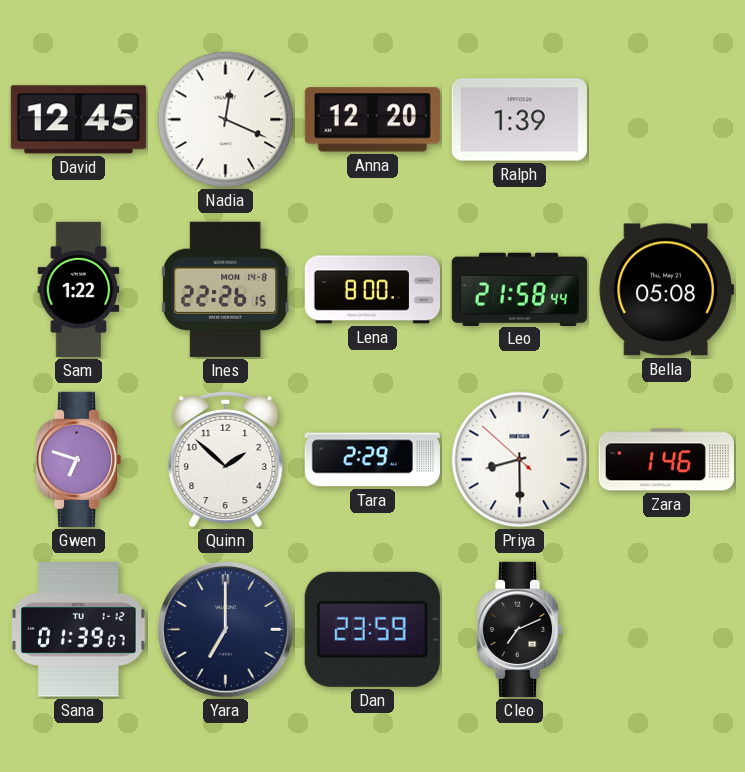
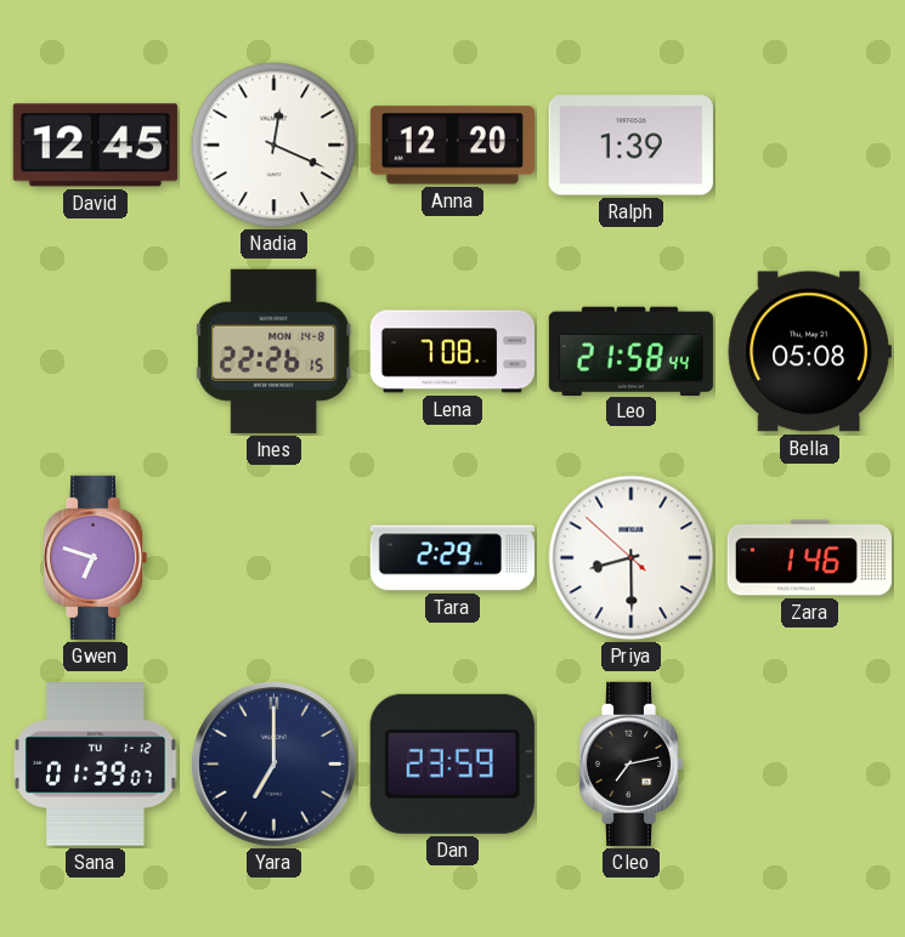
Sam: 1:22 -> none
Lena: 8:00 -> 7:08
Quinn: 1:52 -> none
Cleo: 7:11 -> 7:13
